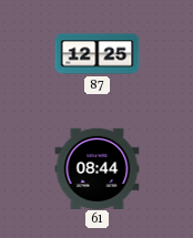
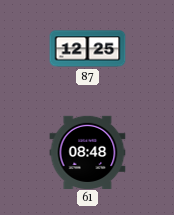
61: 08:44 -> 08:48
